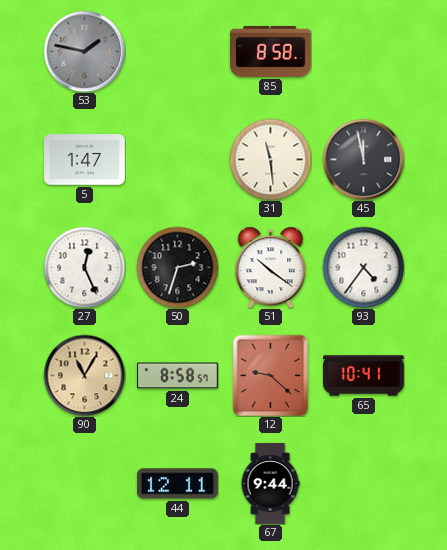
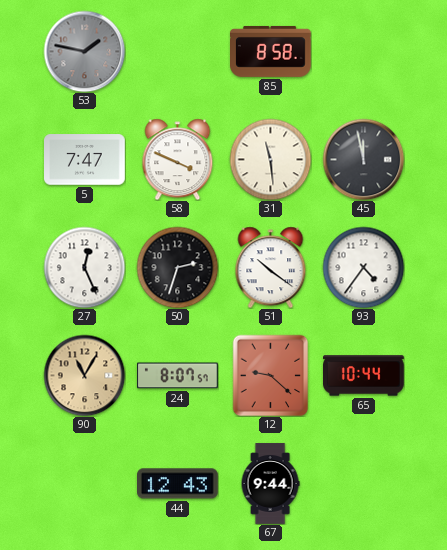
5: 1:47 -> 7:47
58: none -> 3:49
24: 8:58 -> 8:07
65: 10:41 -> 10:44
44: 12:11 -> 12:43
